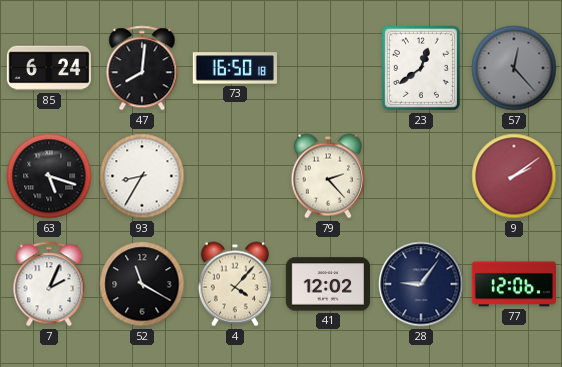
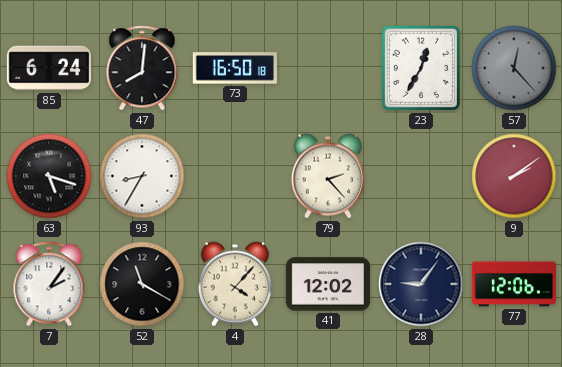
23: 12:39 -> 12:35
7: 2:04 -> 2:06
